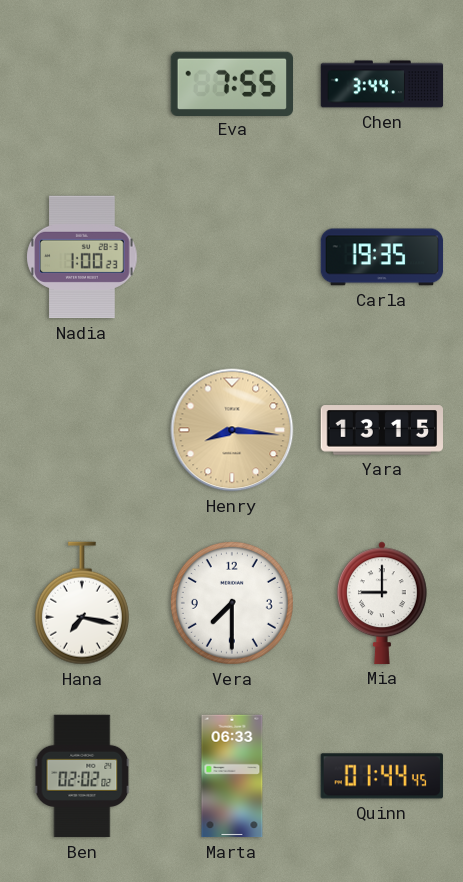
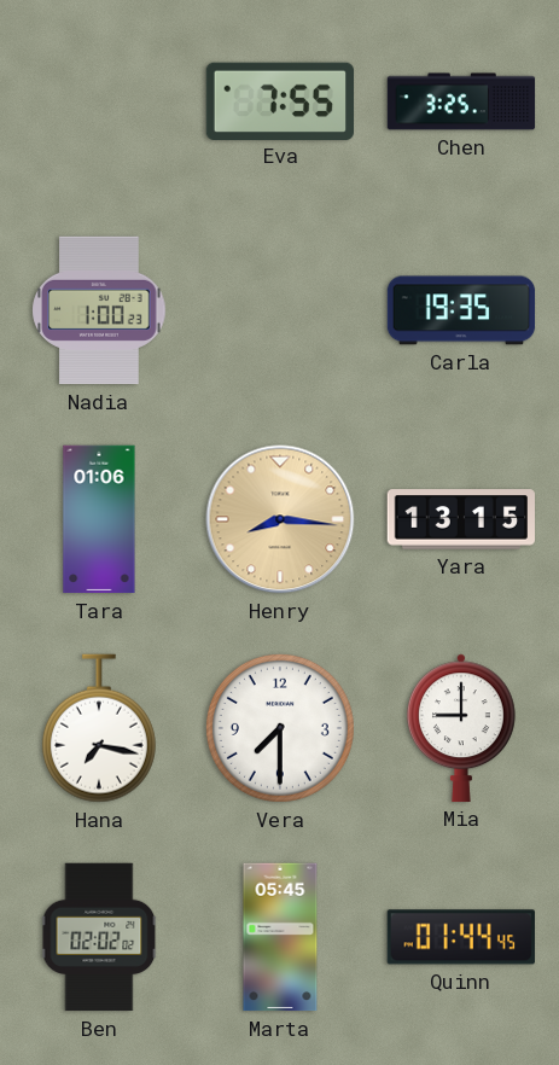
Chen: 3:44 -> 3:25
Tara: none -> 01:06
Marta: 06:33 -> 05:45
